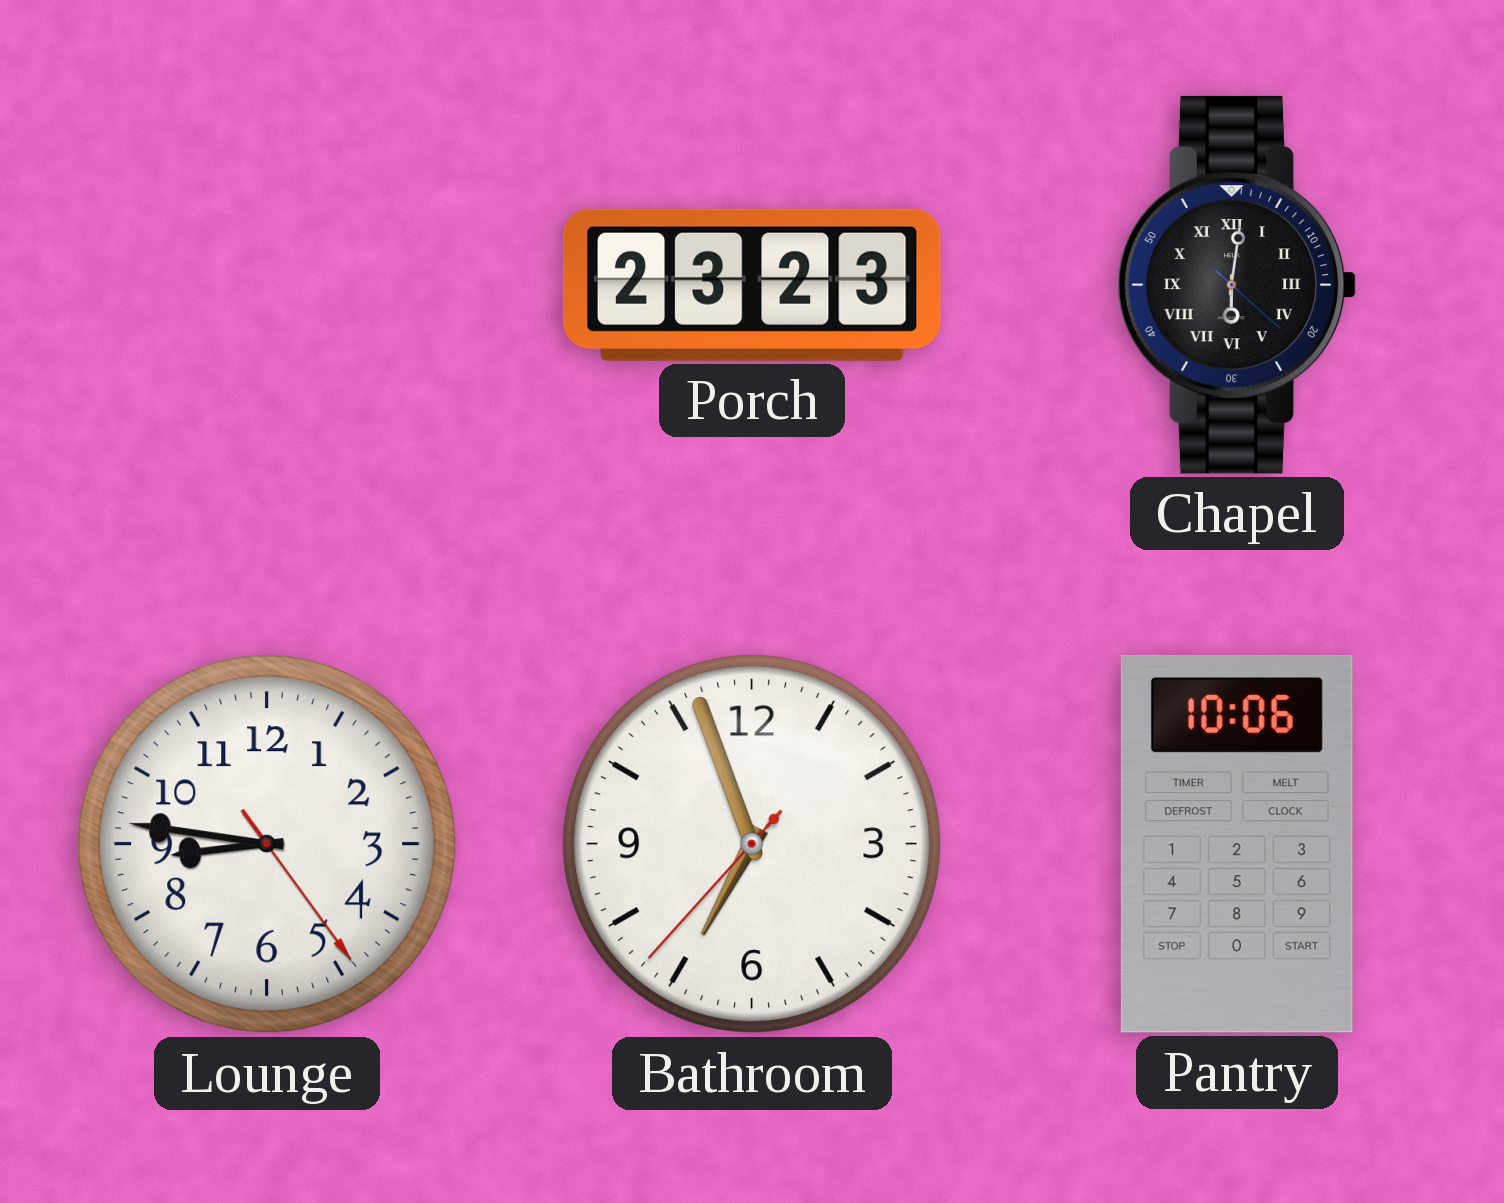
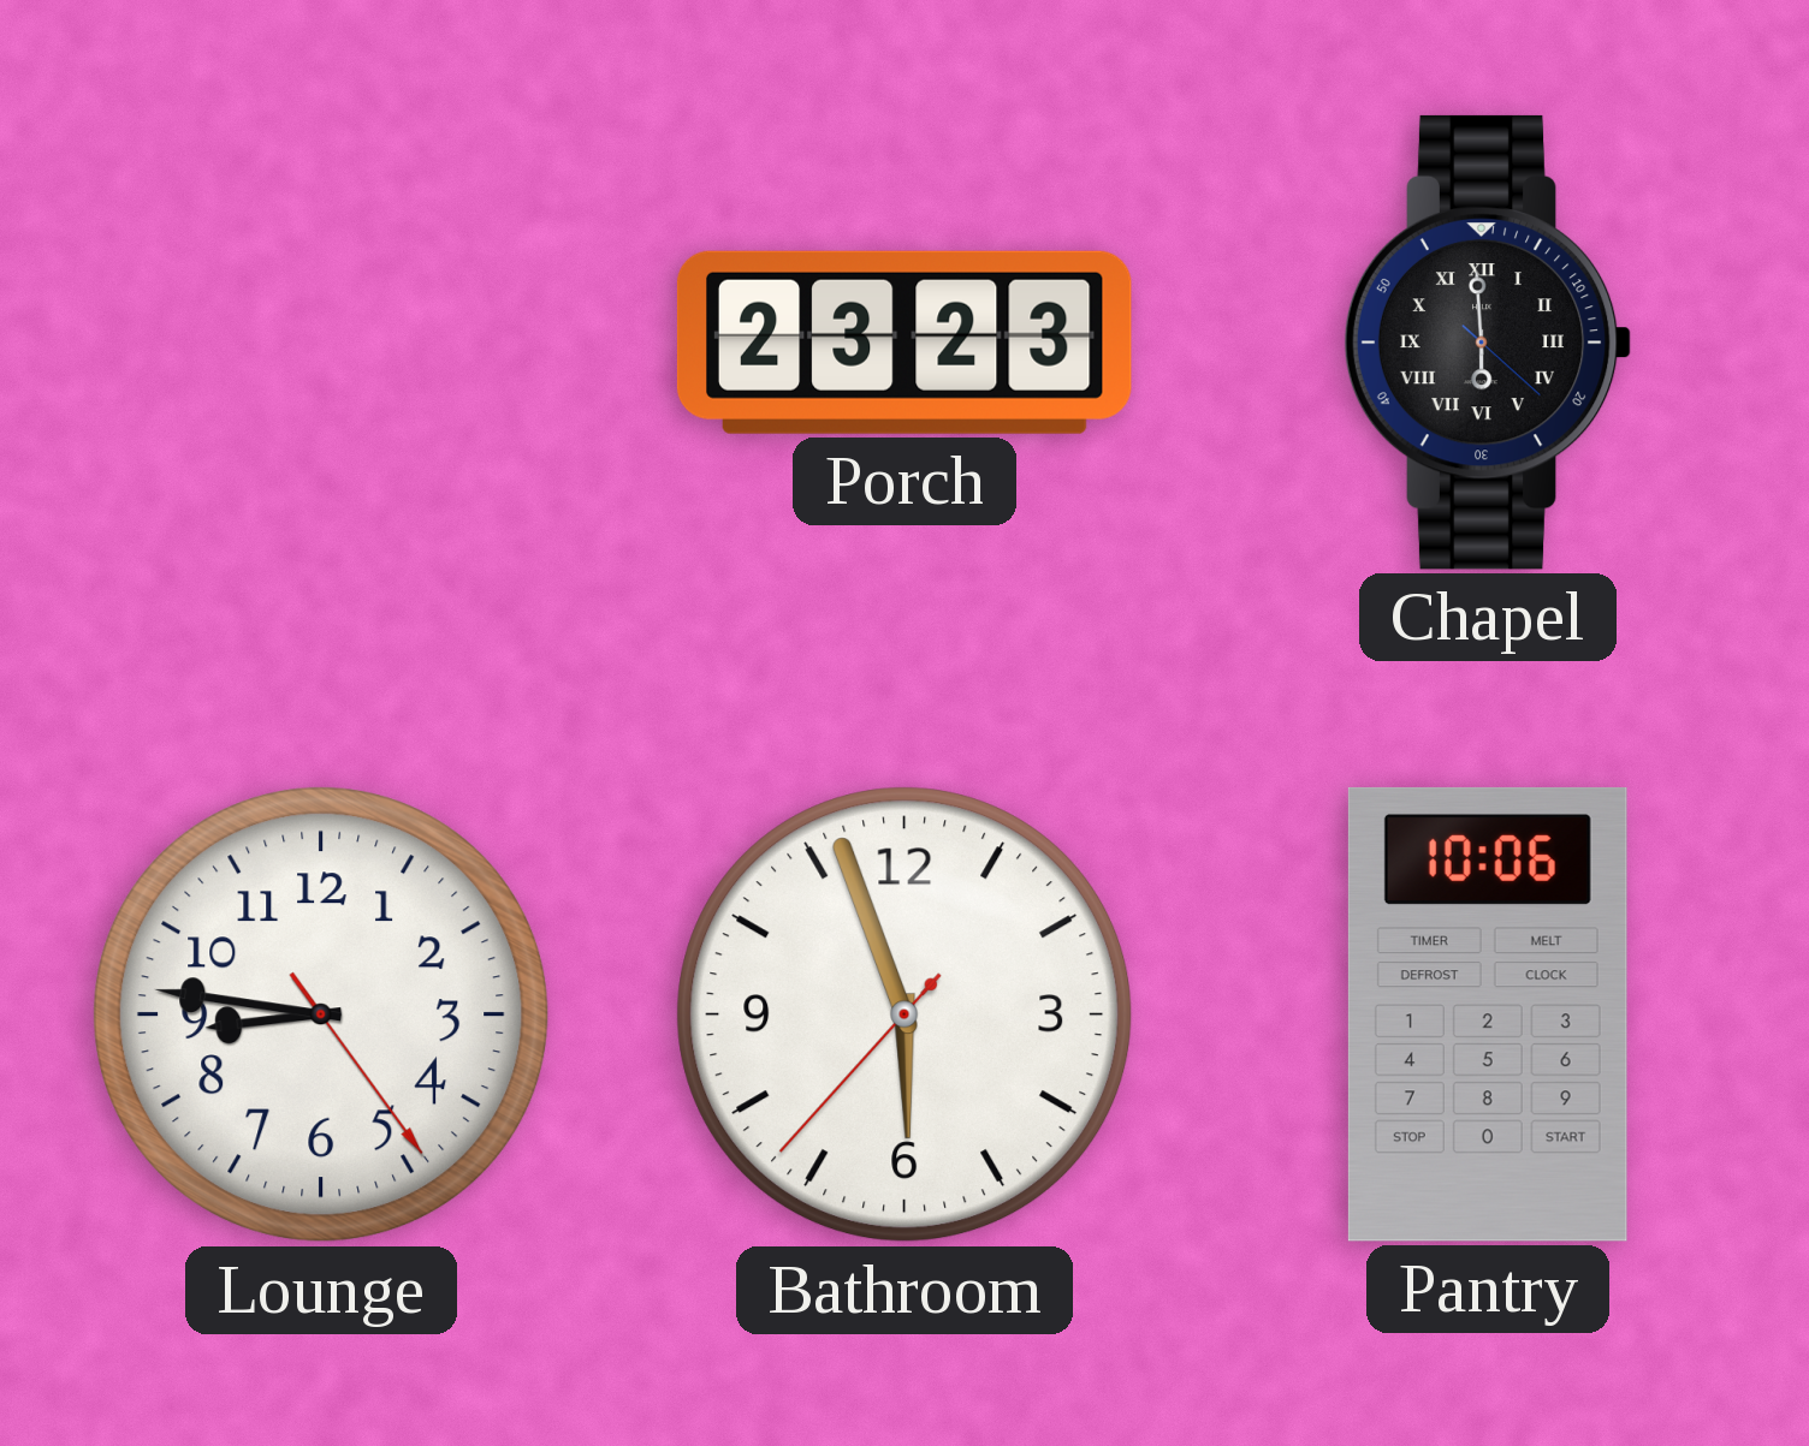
Chapel: 6:01 -> 5:59
Bathroom: 6:56 -> 5:56
